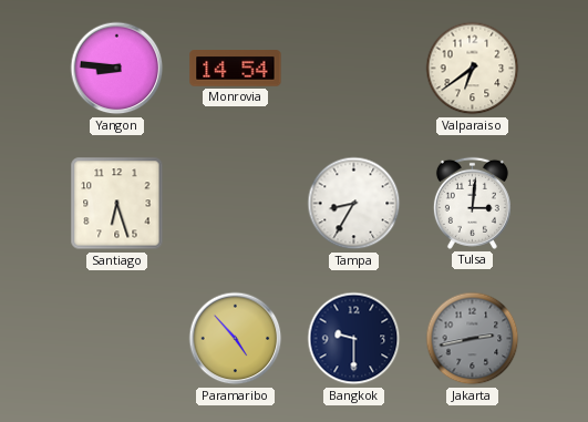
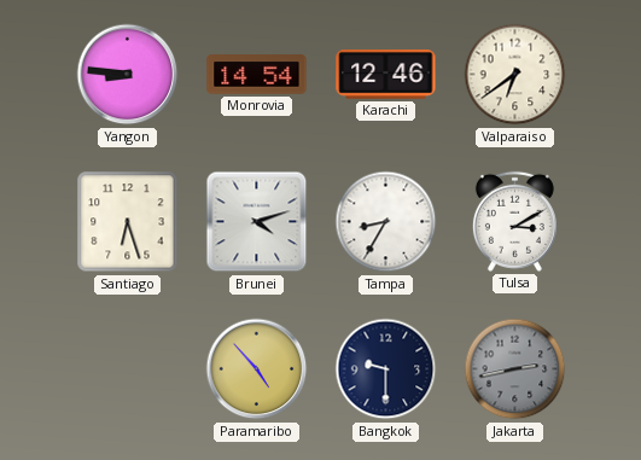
Karachi: none -> 12:46
Brunei: none -> 4:12
Tulsa: 3:01 -> 3:10
